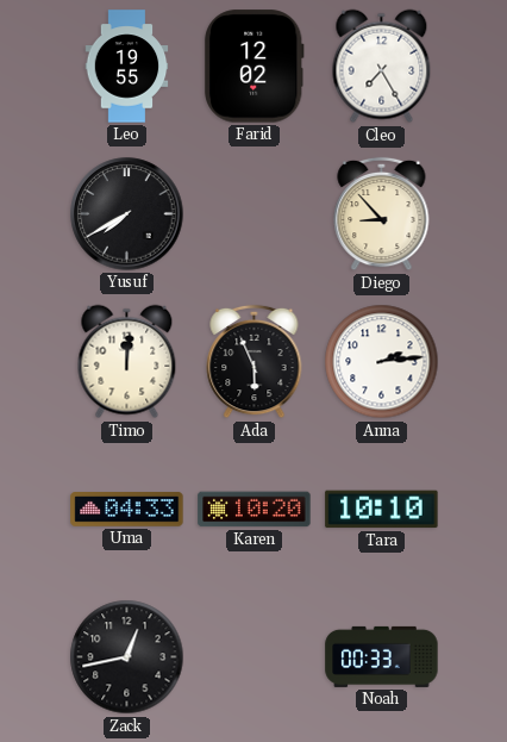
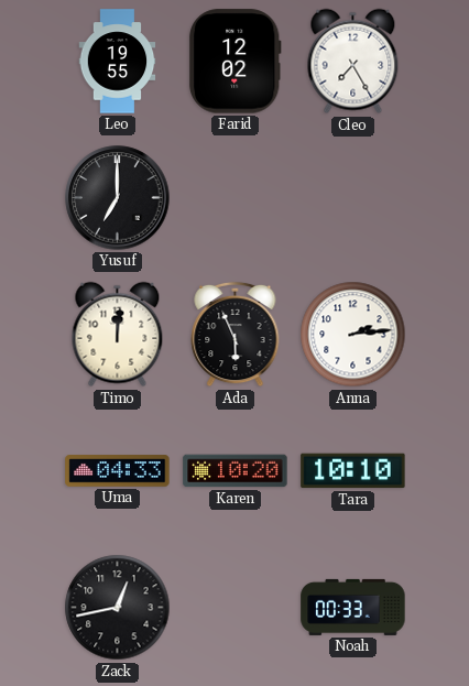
Yusuf: 7:40 -> 7:00
Diego: 8:53 -> none
